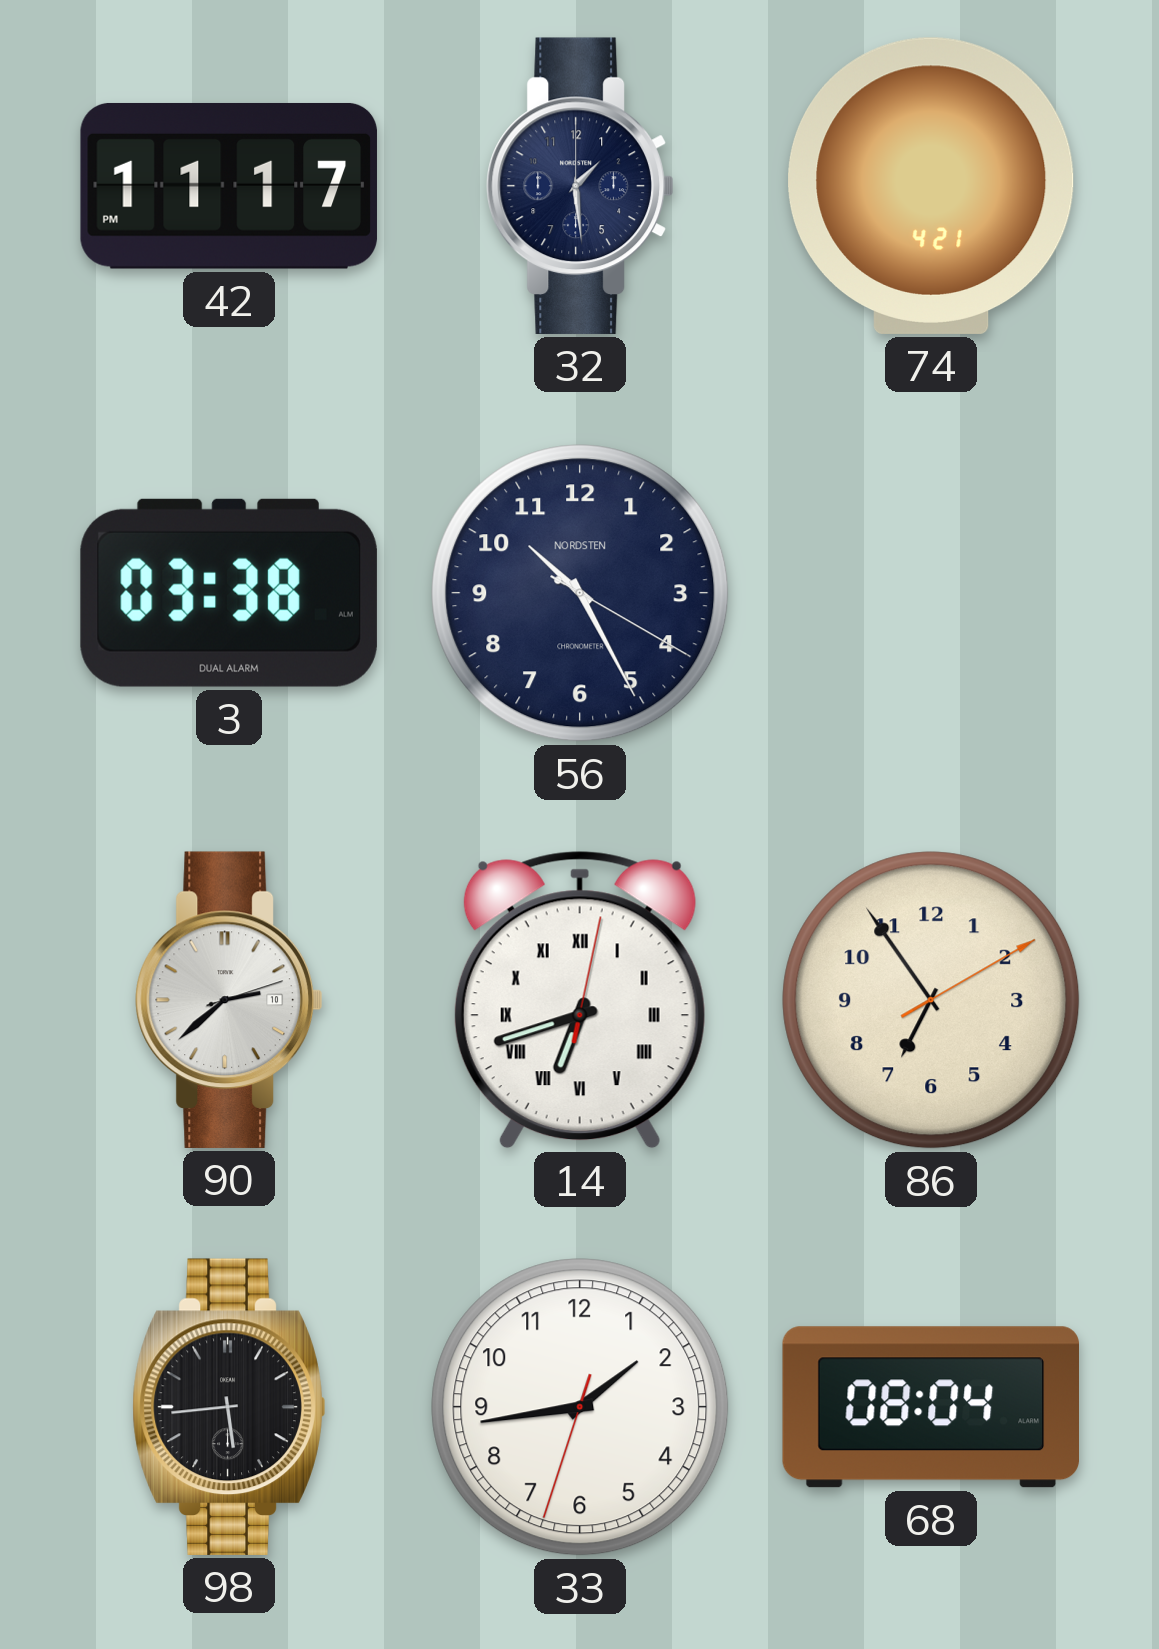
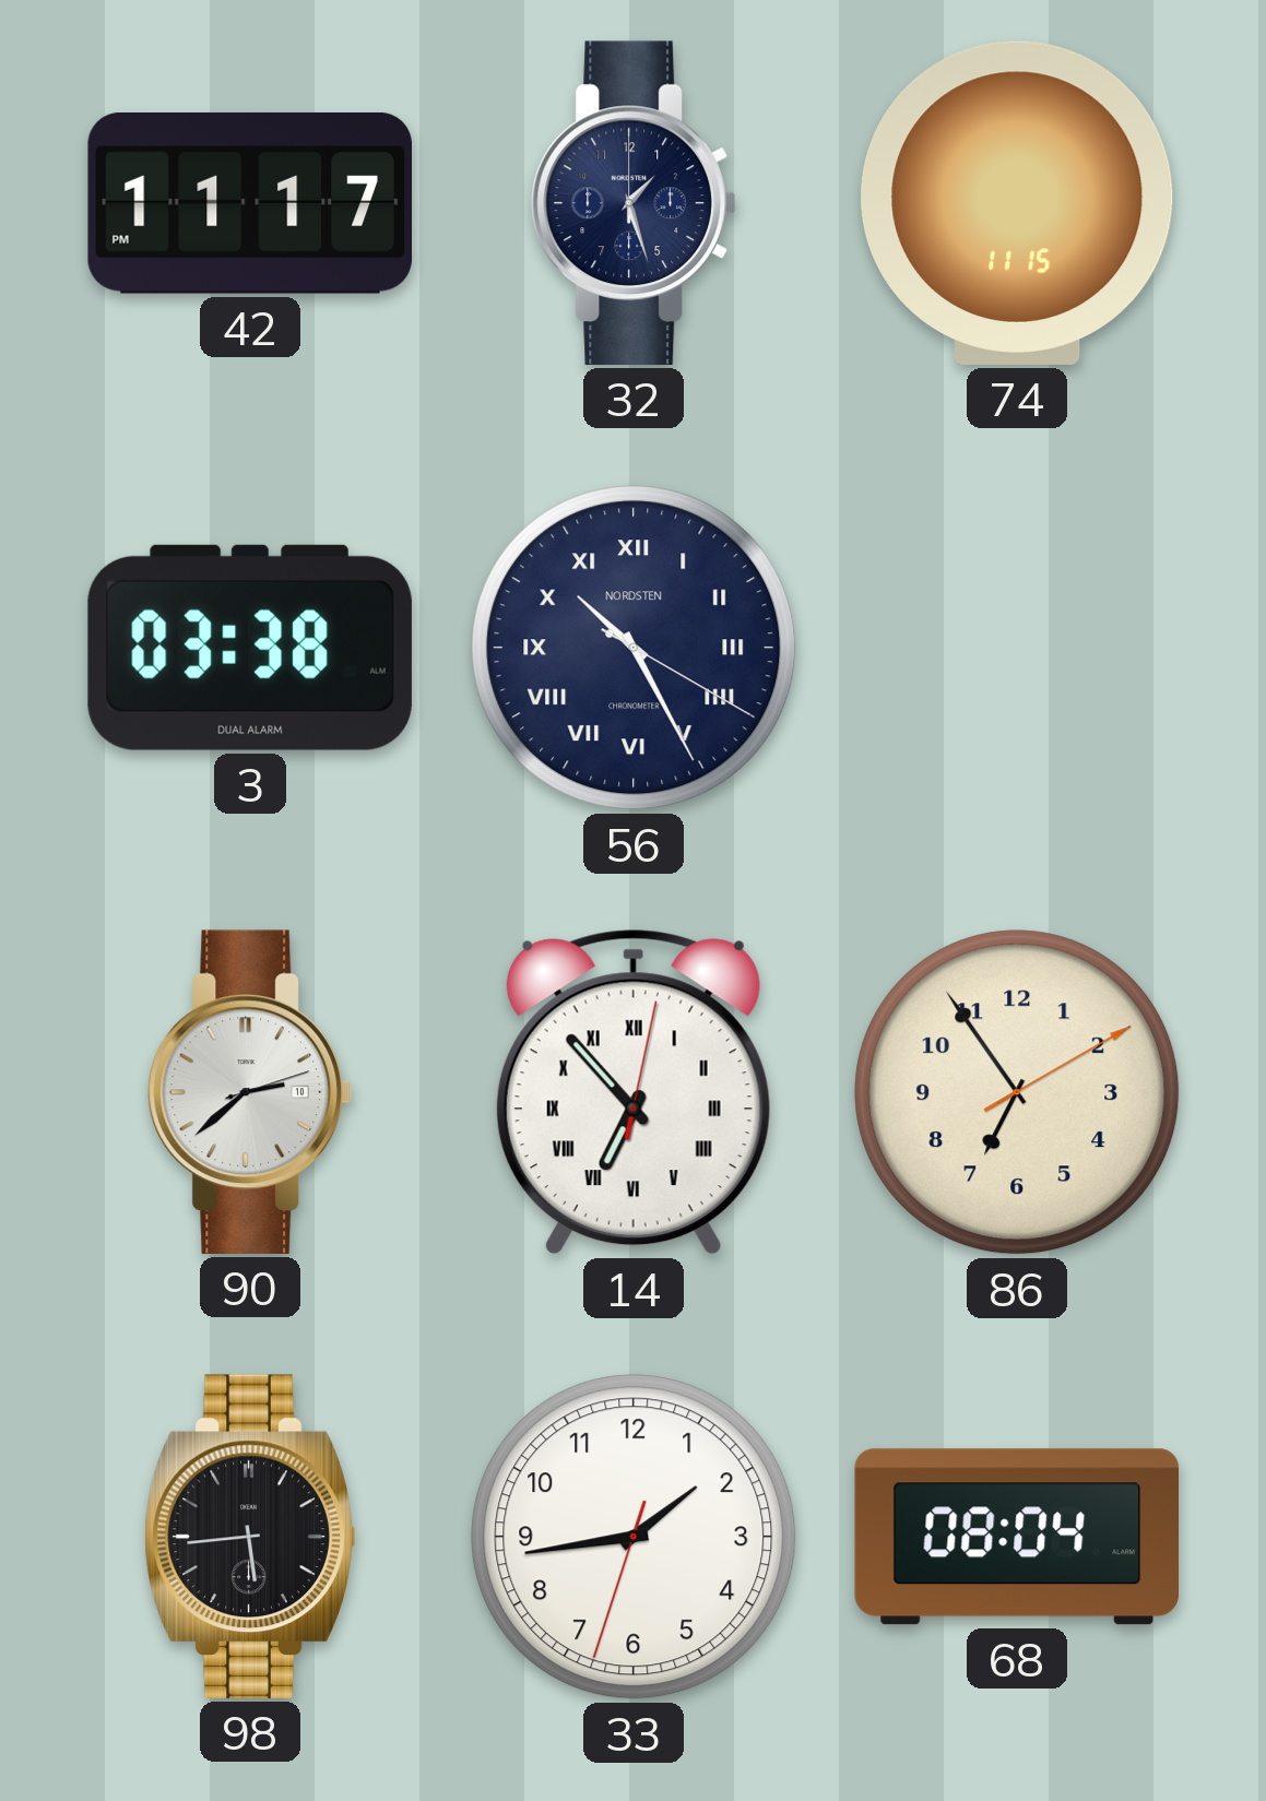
32: 1:29 -> 1:27
74: 4:21 -> 11:15
56 numerals: Arabic -> Roman
14: 6:42 -> 6:53
